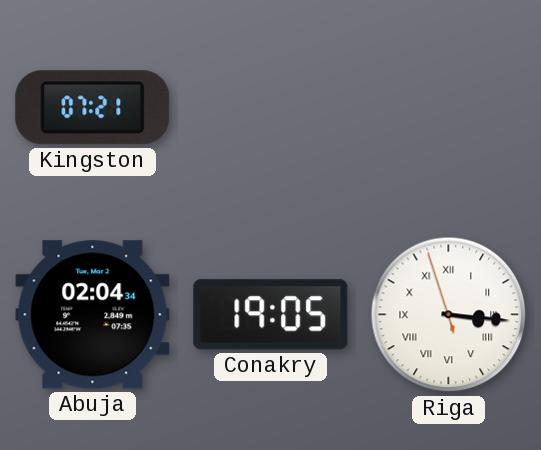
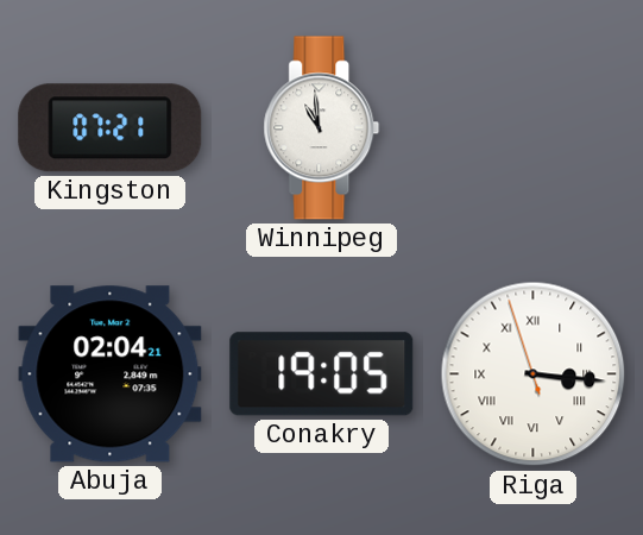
Winnipeg: none -> 10:59
Abuja: 02:04:34 -> 02:04:21
